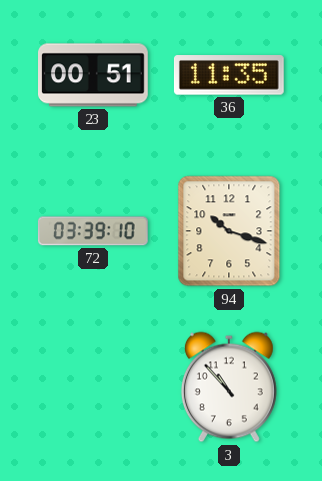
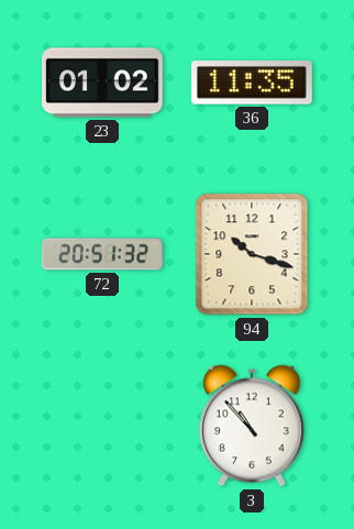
23: 00:51 -> 01:02
72: 03:39 -> 20:51
